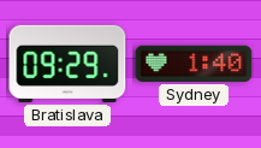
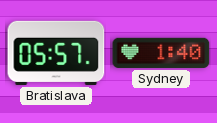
Bratislava: 09:29 -> 05:57
